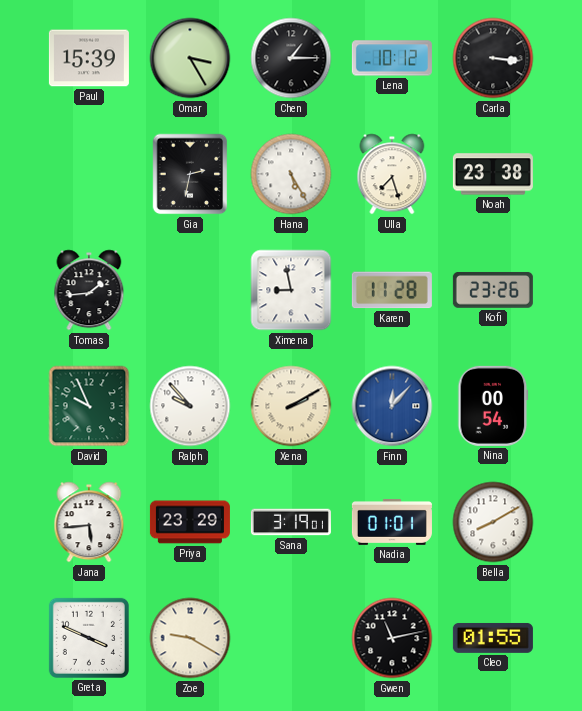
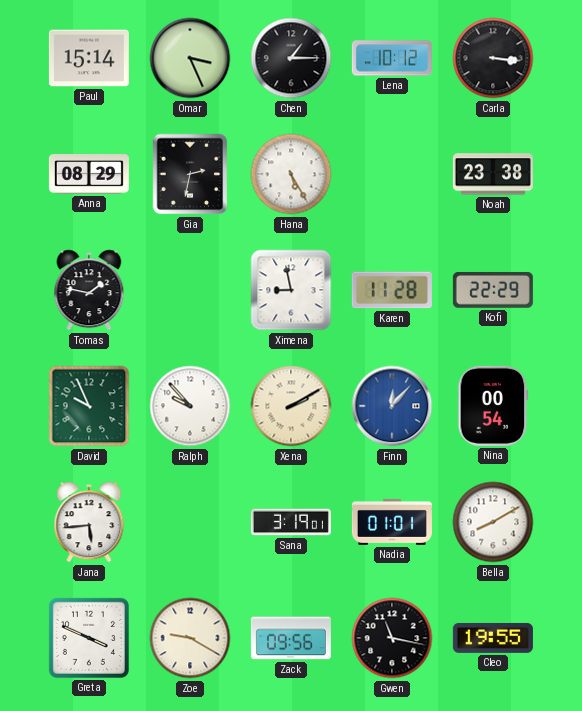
Paul: 15:39 -> 15:14
Omar: 3:25 -> 3:26
Anna: none -> 08:29
Ulla: 7:27 -> none
Tomas: 1:44 -> 1:47
Kofi: 23:26 -> 22:29
Priya: 23:29 -> none
Zack: none -> 09:56
Gwen: 11:13 -> 11:17
Cleo: 01:55 -> 19:55
